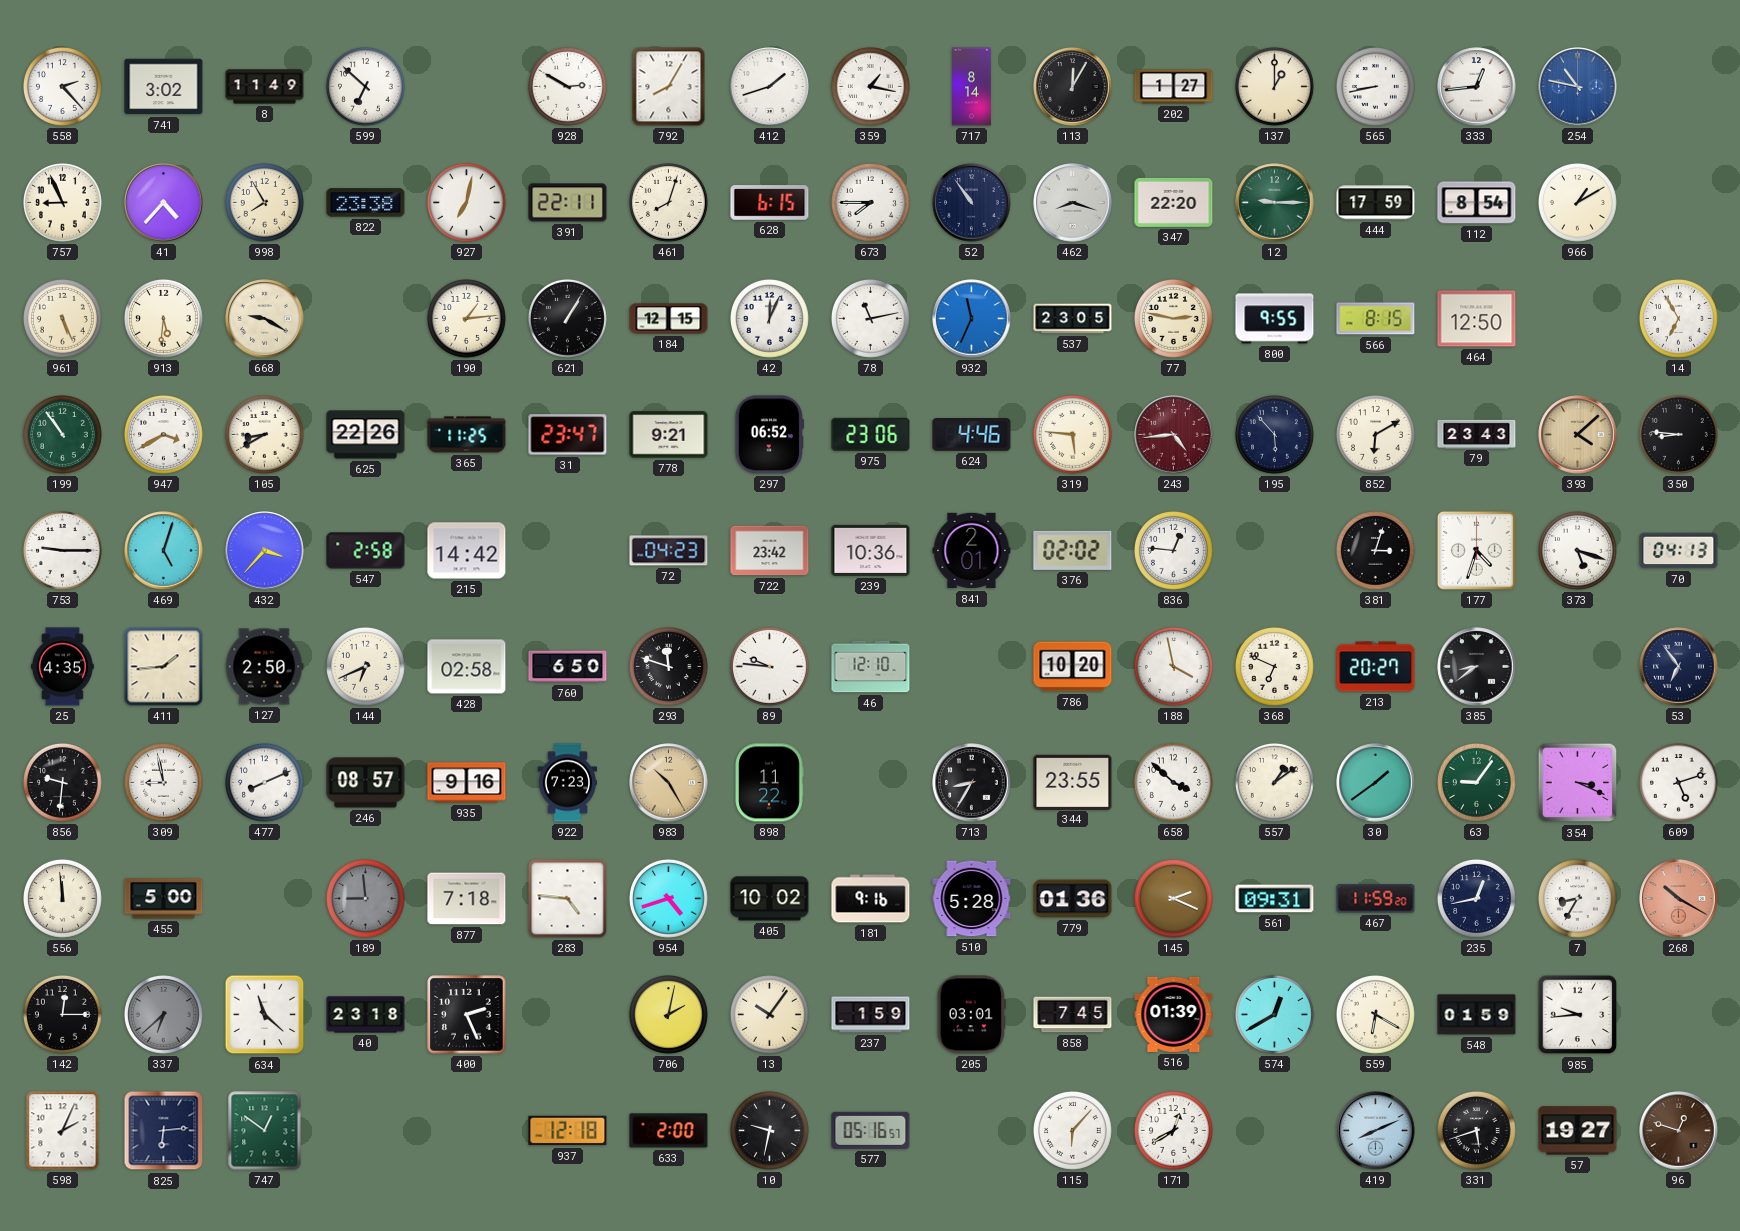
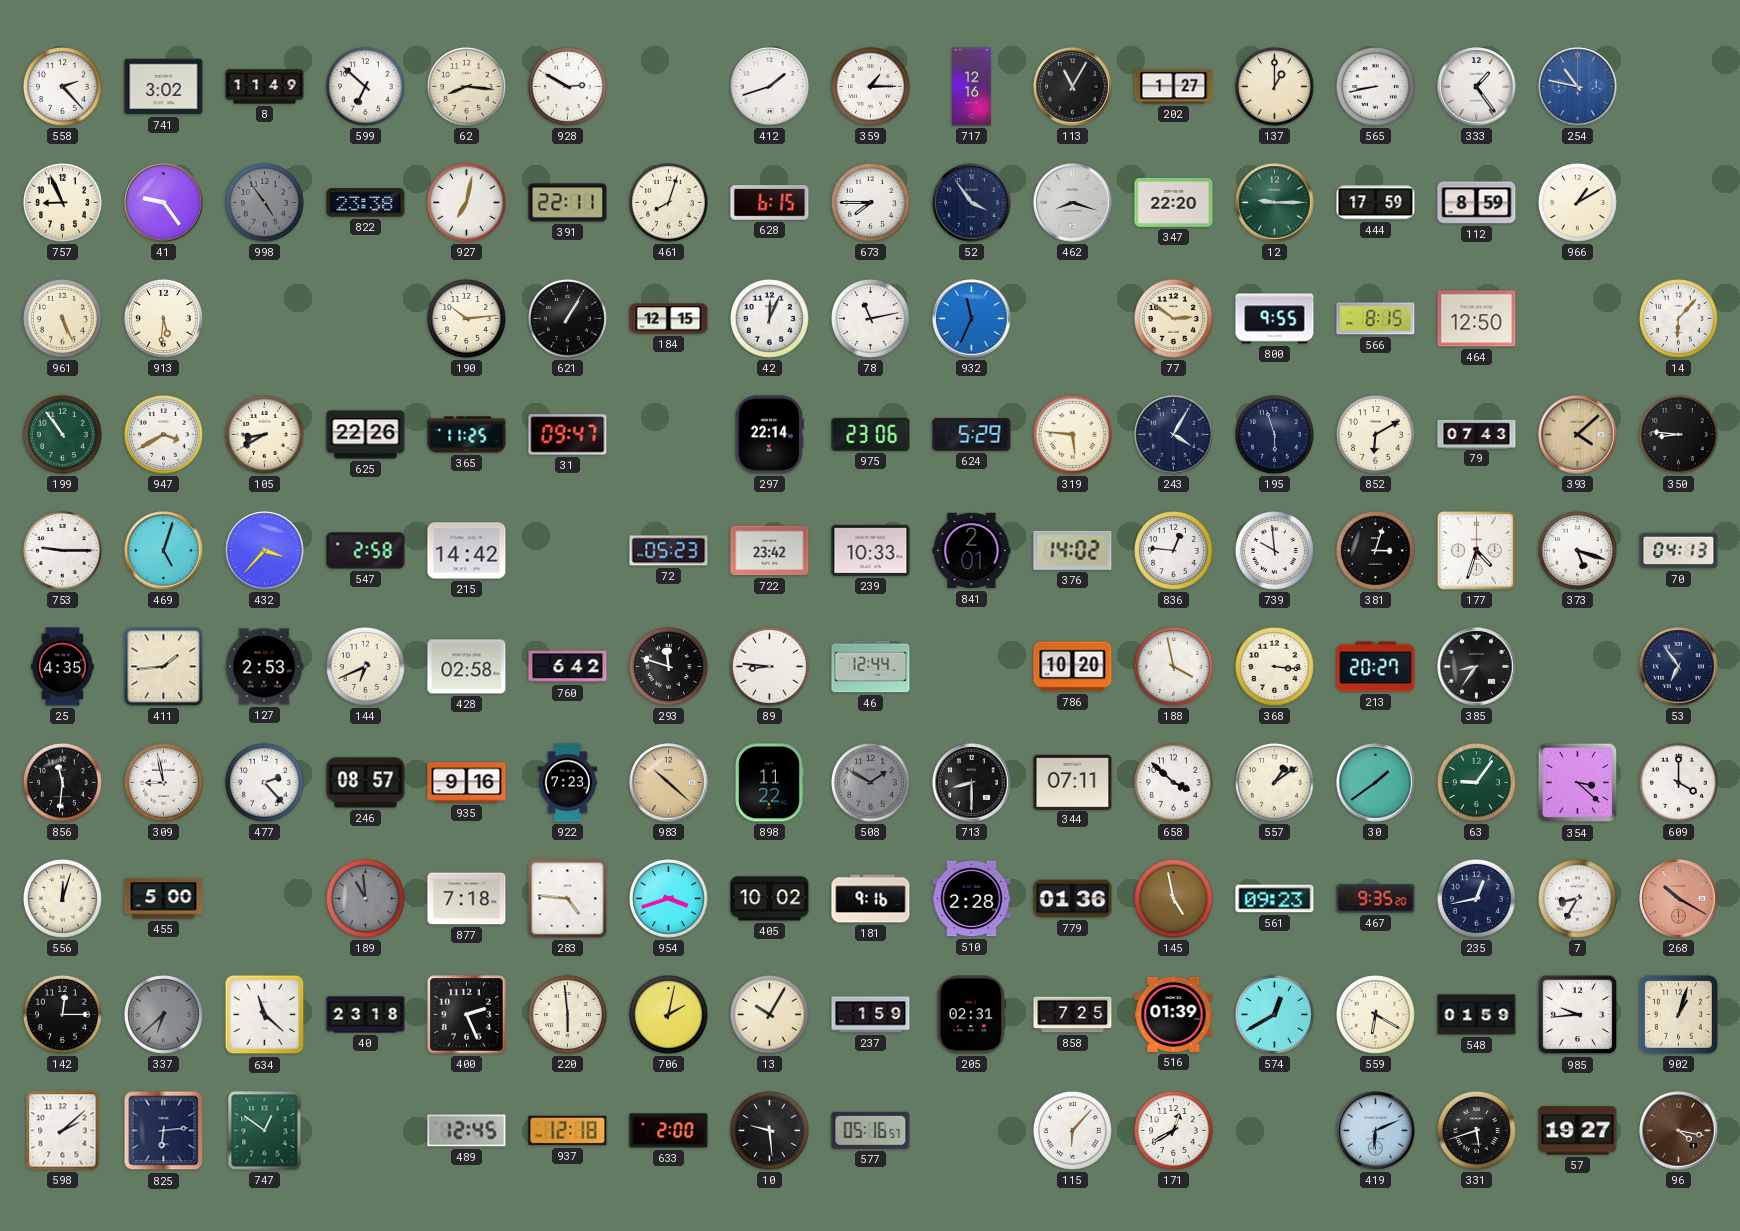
62: none -> 8:16
792: 8:05 -> none
359: 1:17 -> 1:15
717: 8:14 -> 12:16
113: 12:05 -> 11:05
333: 12:44 -> 1:24
41: 4:37 -> 9:24
998: 7:55 -> 4:54
998 dial: cream -> grey
52: 10:54 -> 3:54
112: 8:54 -> 8:59
668: 9:20 -> none
190: 1:14 -> 10:14
537: 23:05 -> none
77: 2:47 -> 2:51
14: 6:55 -> 6:07
31: 23:47 -> 09:47
778: 9:21 -> none
297: 06:52 -> 22:14
624: 4:46 -> 5:29
243: 4:44 -> 4:05
243 dial: burgundy -> navy
195: 5:53 -> 5:57
79: 23:43 -> 07:43
72: 04:23 -> 05:23
239: 10:36 -> 10:33
376: 02:02 -> 14:02
739: none -> 9:59
127: 2:50 -> 2:53
760: 6:50 -> 6:42
89: 9:46 -> 8:46
46: 12:10 -> 12:44
368: 6:49 -> 3:16
385: 8:39 -> 8:36
856: 9:31 -> 11:31
477: 8:11 -> 2:23
983: 10:25 -> 10:22
508: none -> 1:50
713: 8:35 -> 8:30
344: 23:55 -> 07:11
354: 3:19 -> 3:22
609: 5:12 -> 4:00
556: 11:59 -> 12:03
189: 8:59 -> 10:59
954: 4:42 -> 3:42
510: 5:28 -> 2:28
145: 2:19 -> 4:58
561: 09:31 -> 09:23
467: 11:59 -> 9:35
220: none -> 5:59
13: 10:06 -> 10:05
205: 03:01 -> 02:31
858: 7:45 -> 7:25
902: none -> 1:03
598: 2:04 -> 2:08
489: none -> 12:45
10: 9:32 -> 9:29
419: 8:11 -> 6:11
96: 12:48 -> 4:17
